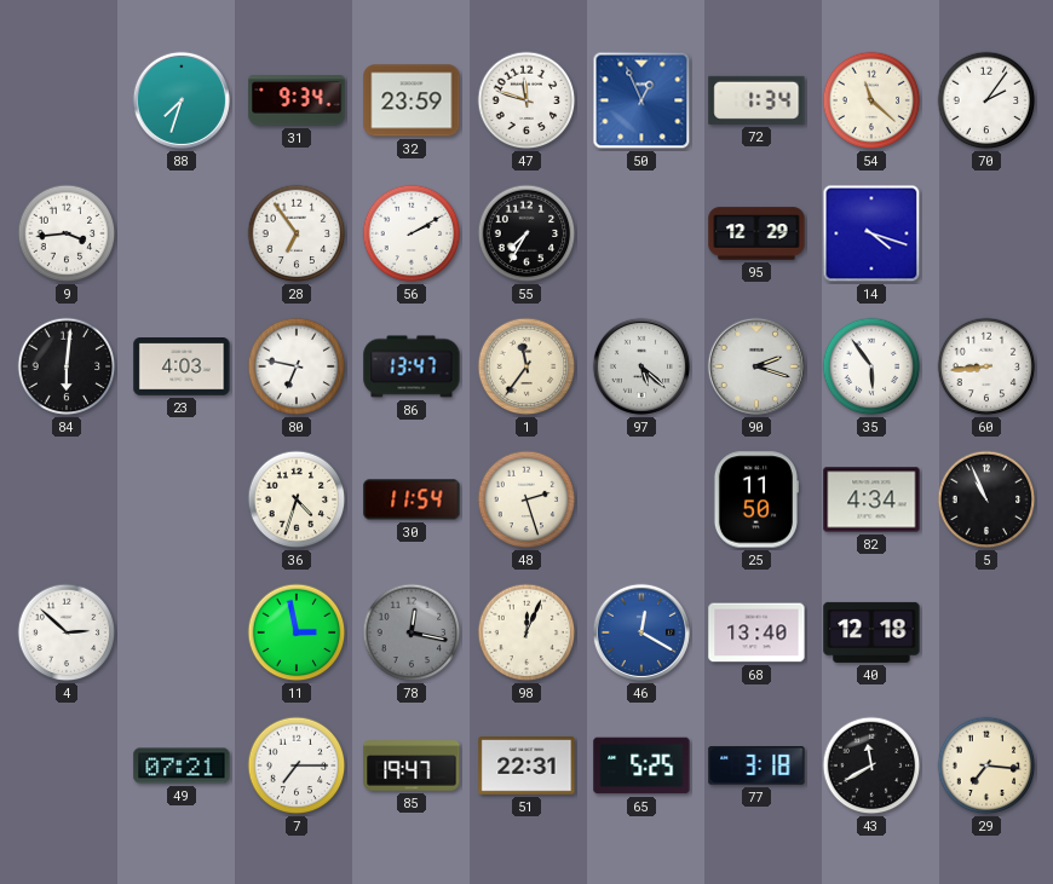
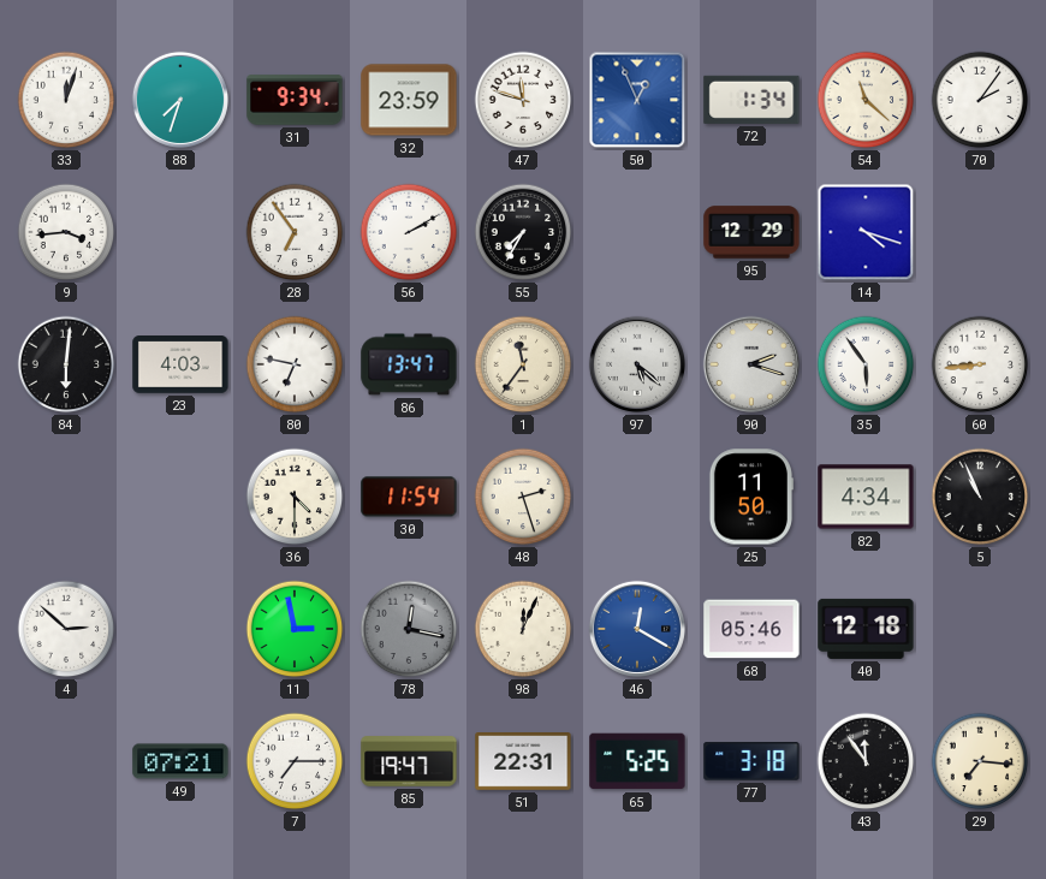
33: none -> 12:03
36: 4:33 -> 4:30
68: 13:40 -> 05:46
43: 11:40 -> 11:54
